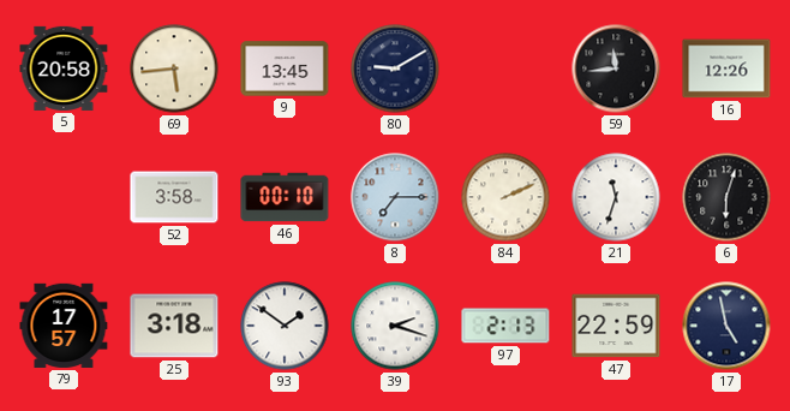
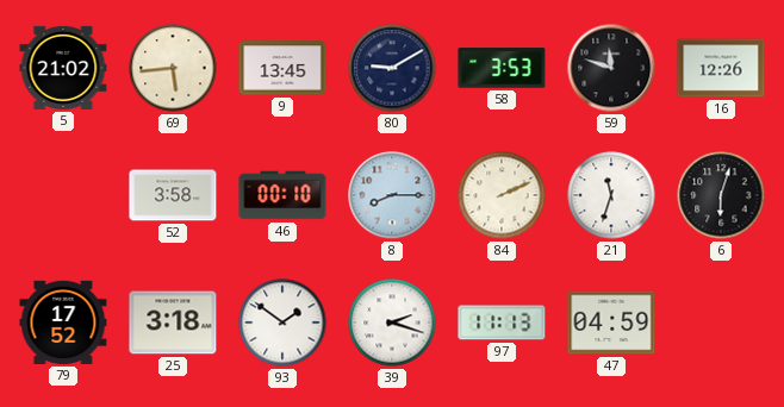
5: 20:58 -> 21:02
58: none -> 3:53
59: 11:44 -> 11:48
8: 7:15 -> 8:15
79: 17:57 -> 17:52
97: 2:13 -> 11:13
47: 22:59 -> 04:59
17: 4:58 -> none
